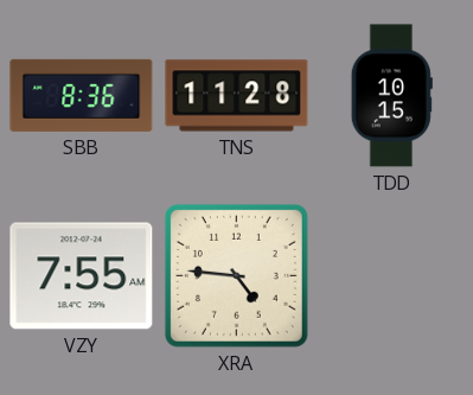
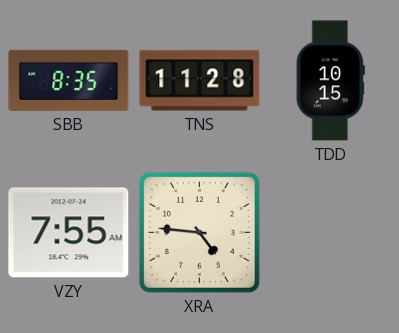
SBB: 8:36 -> 8:35
